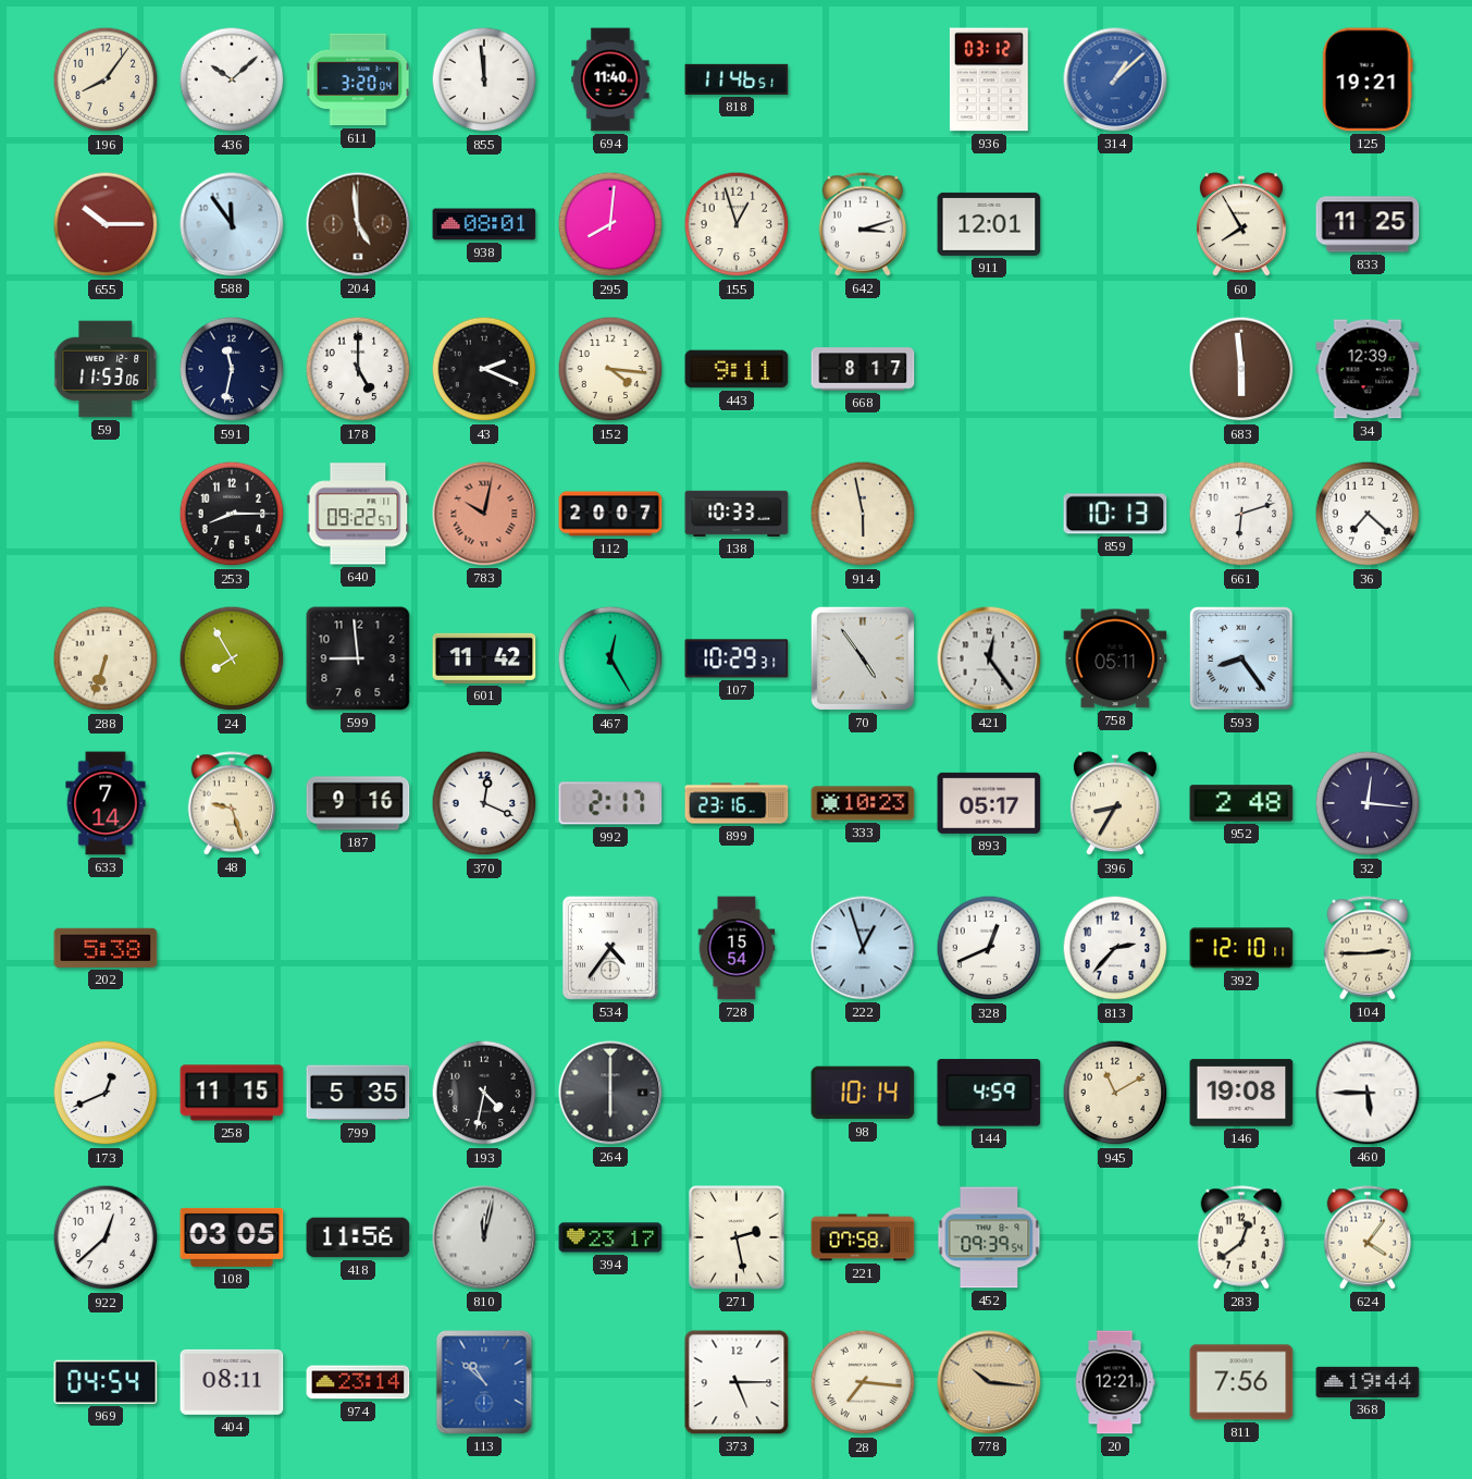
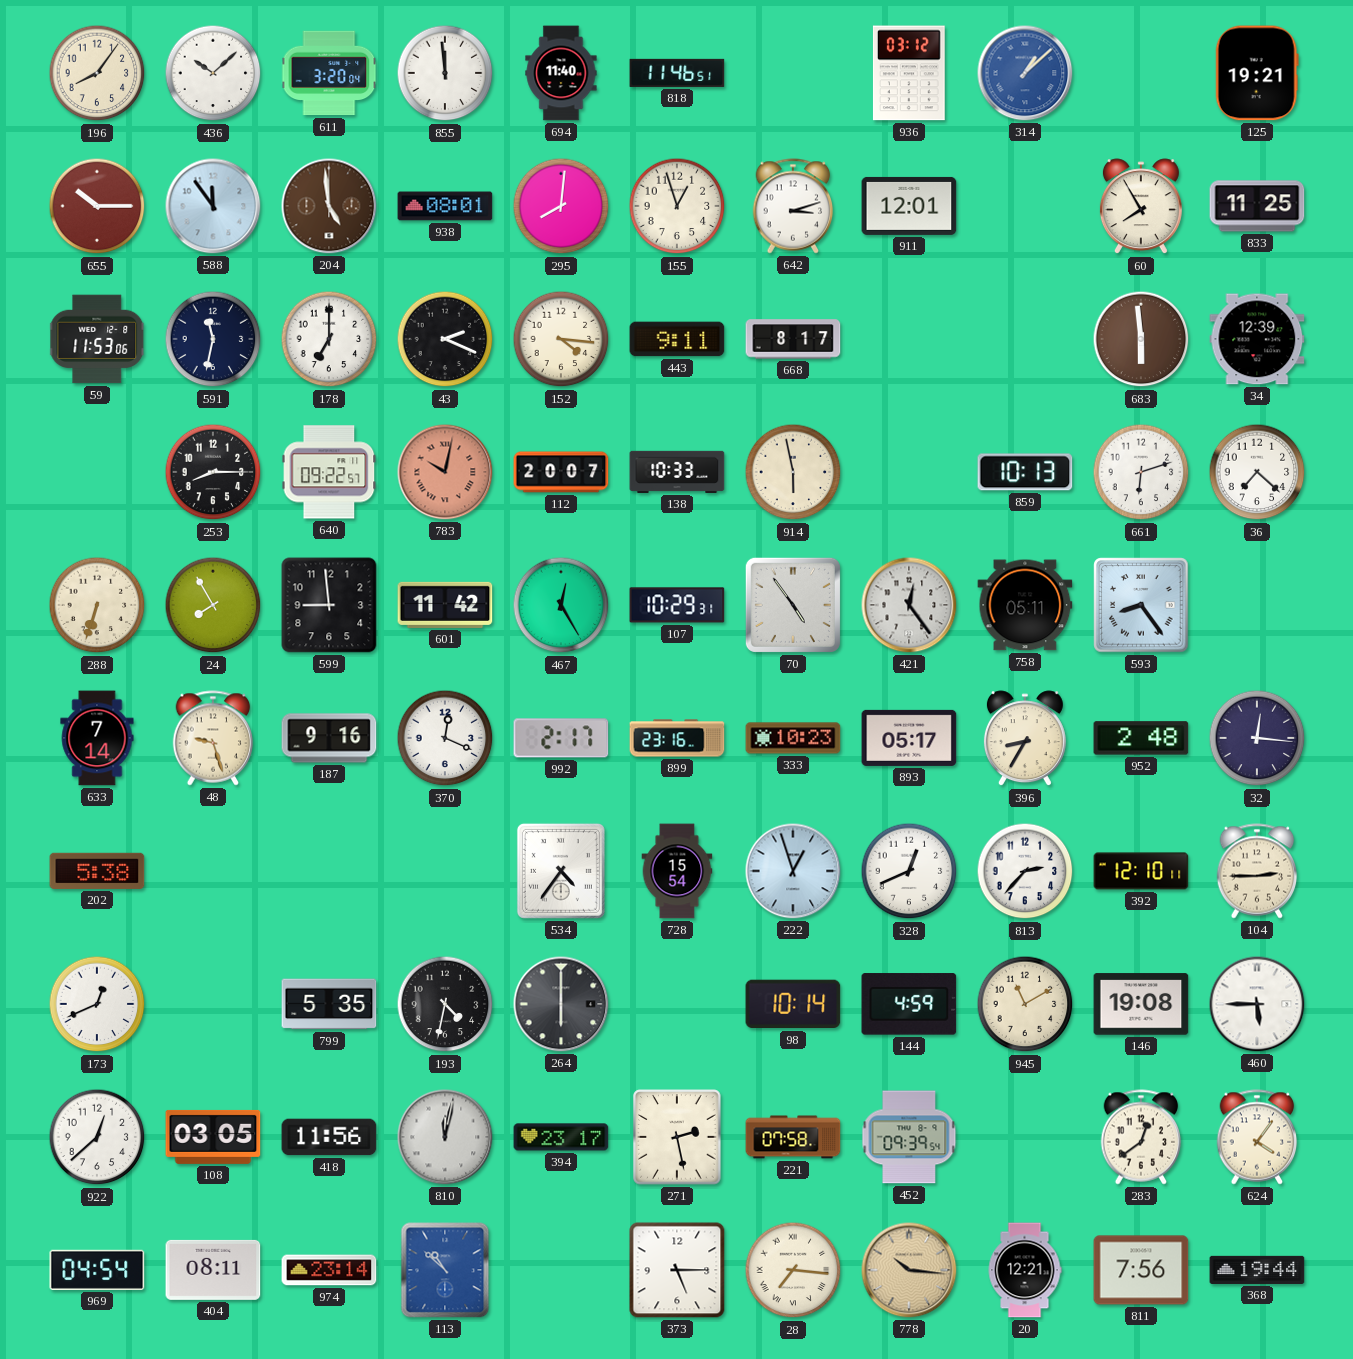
178: 5:00 -> 7:00
258: 11:15 -> none
